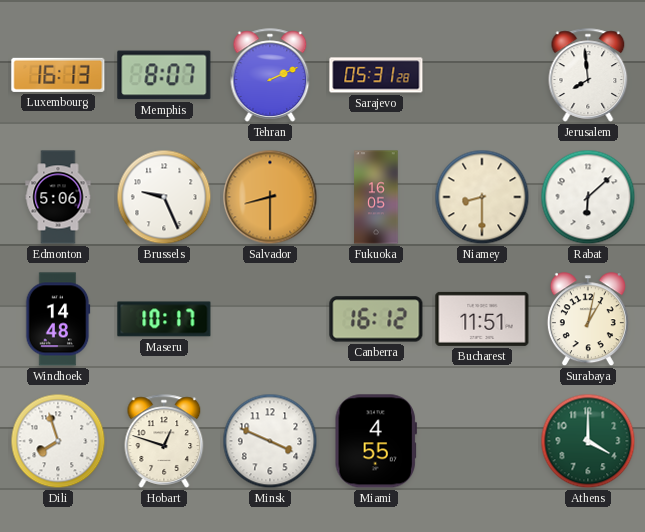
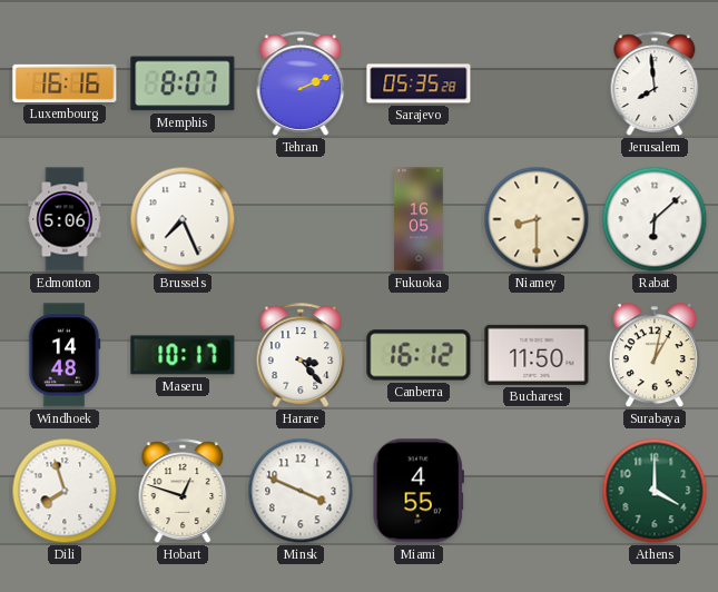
Luxembourg: 16:13 -> 16:16
Sarajevo: 05:31 -> 05:35
Brussels: 9:26 -> 7:26
Salvador: 8:30 -> none
Harare: none -> 3:23
Bucharest: 11:51 -> 11:50
